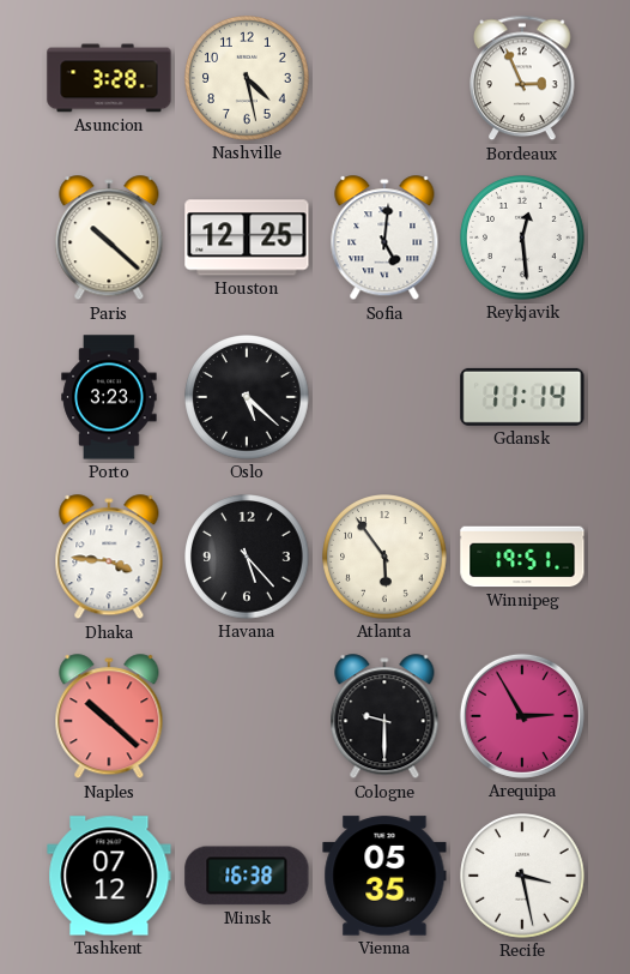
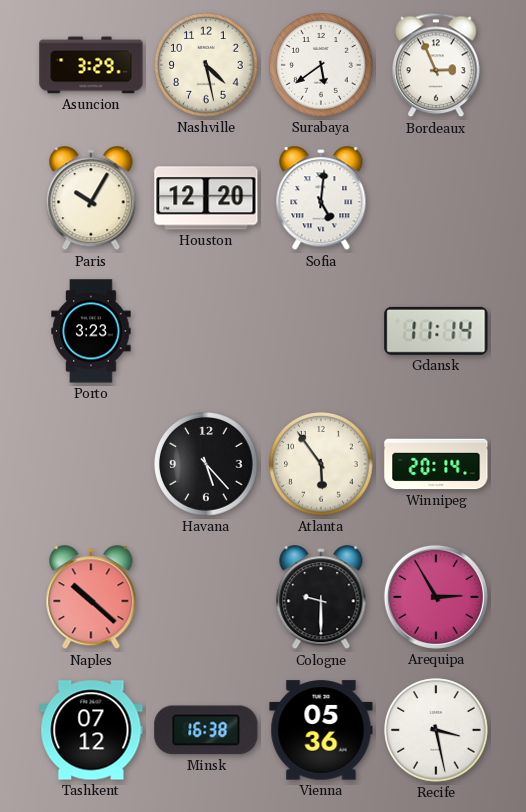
Asuncion: 3:28 -> 3:29
Surabaya: none -> 5:39
Paris: 10:22 -> 10:05
Houston: 12:25 -> 12:20
Reykjavik: 12:29 -> none
Oslo: 5:22 -> none
Dhaka: 3:46 -> none
Winnipeg: 19:51 -> 20:14
Vienna: 05:35 -> 05:36
